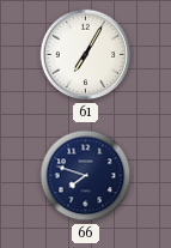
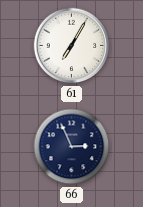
66: 7:48 -> 2:56
